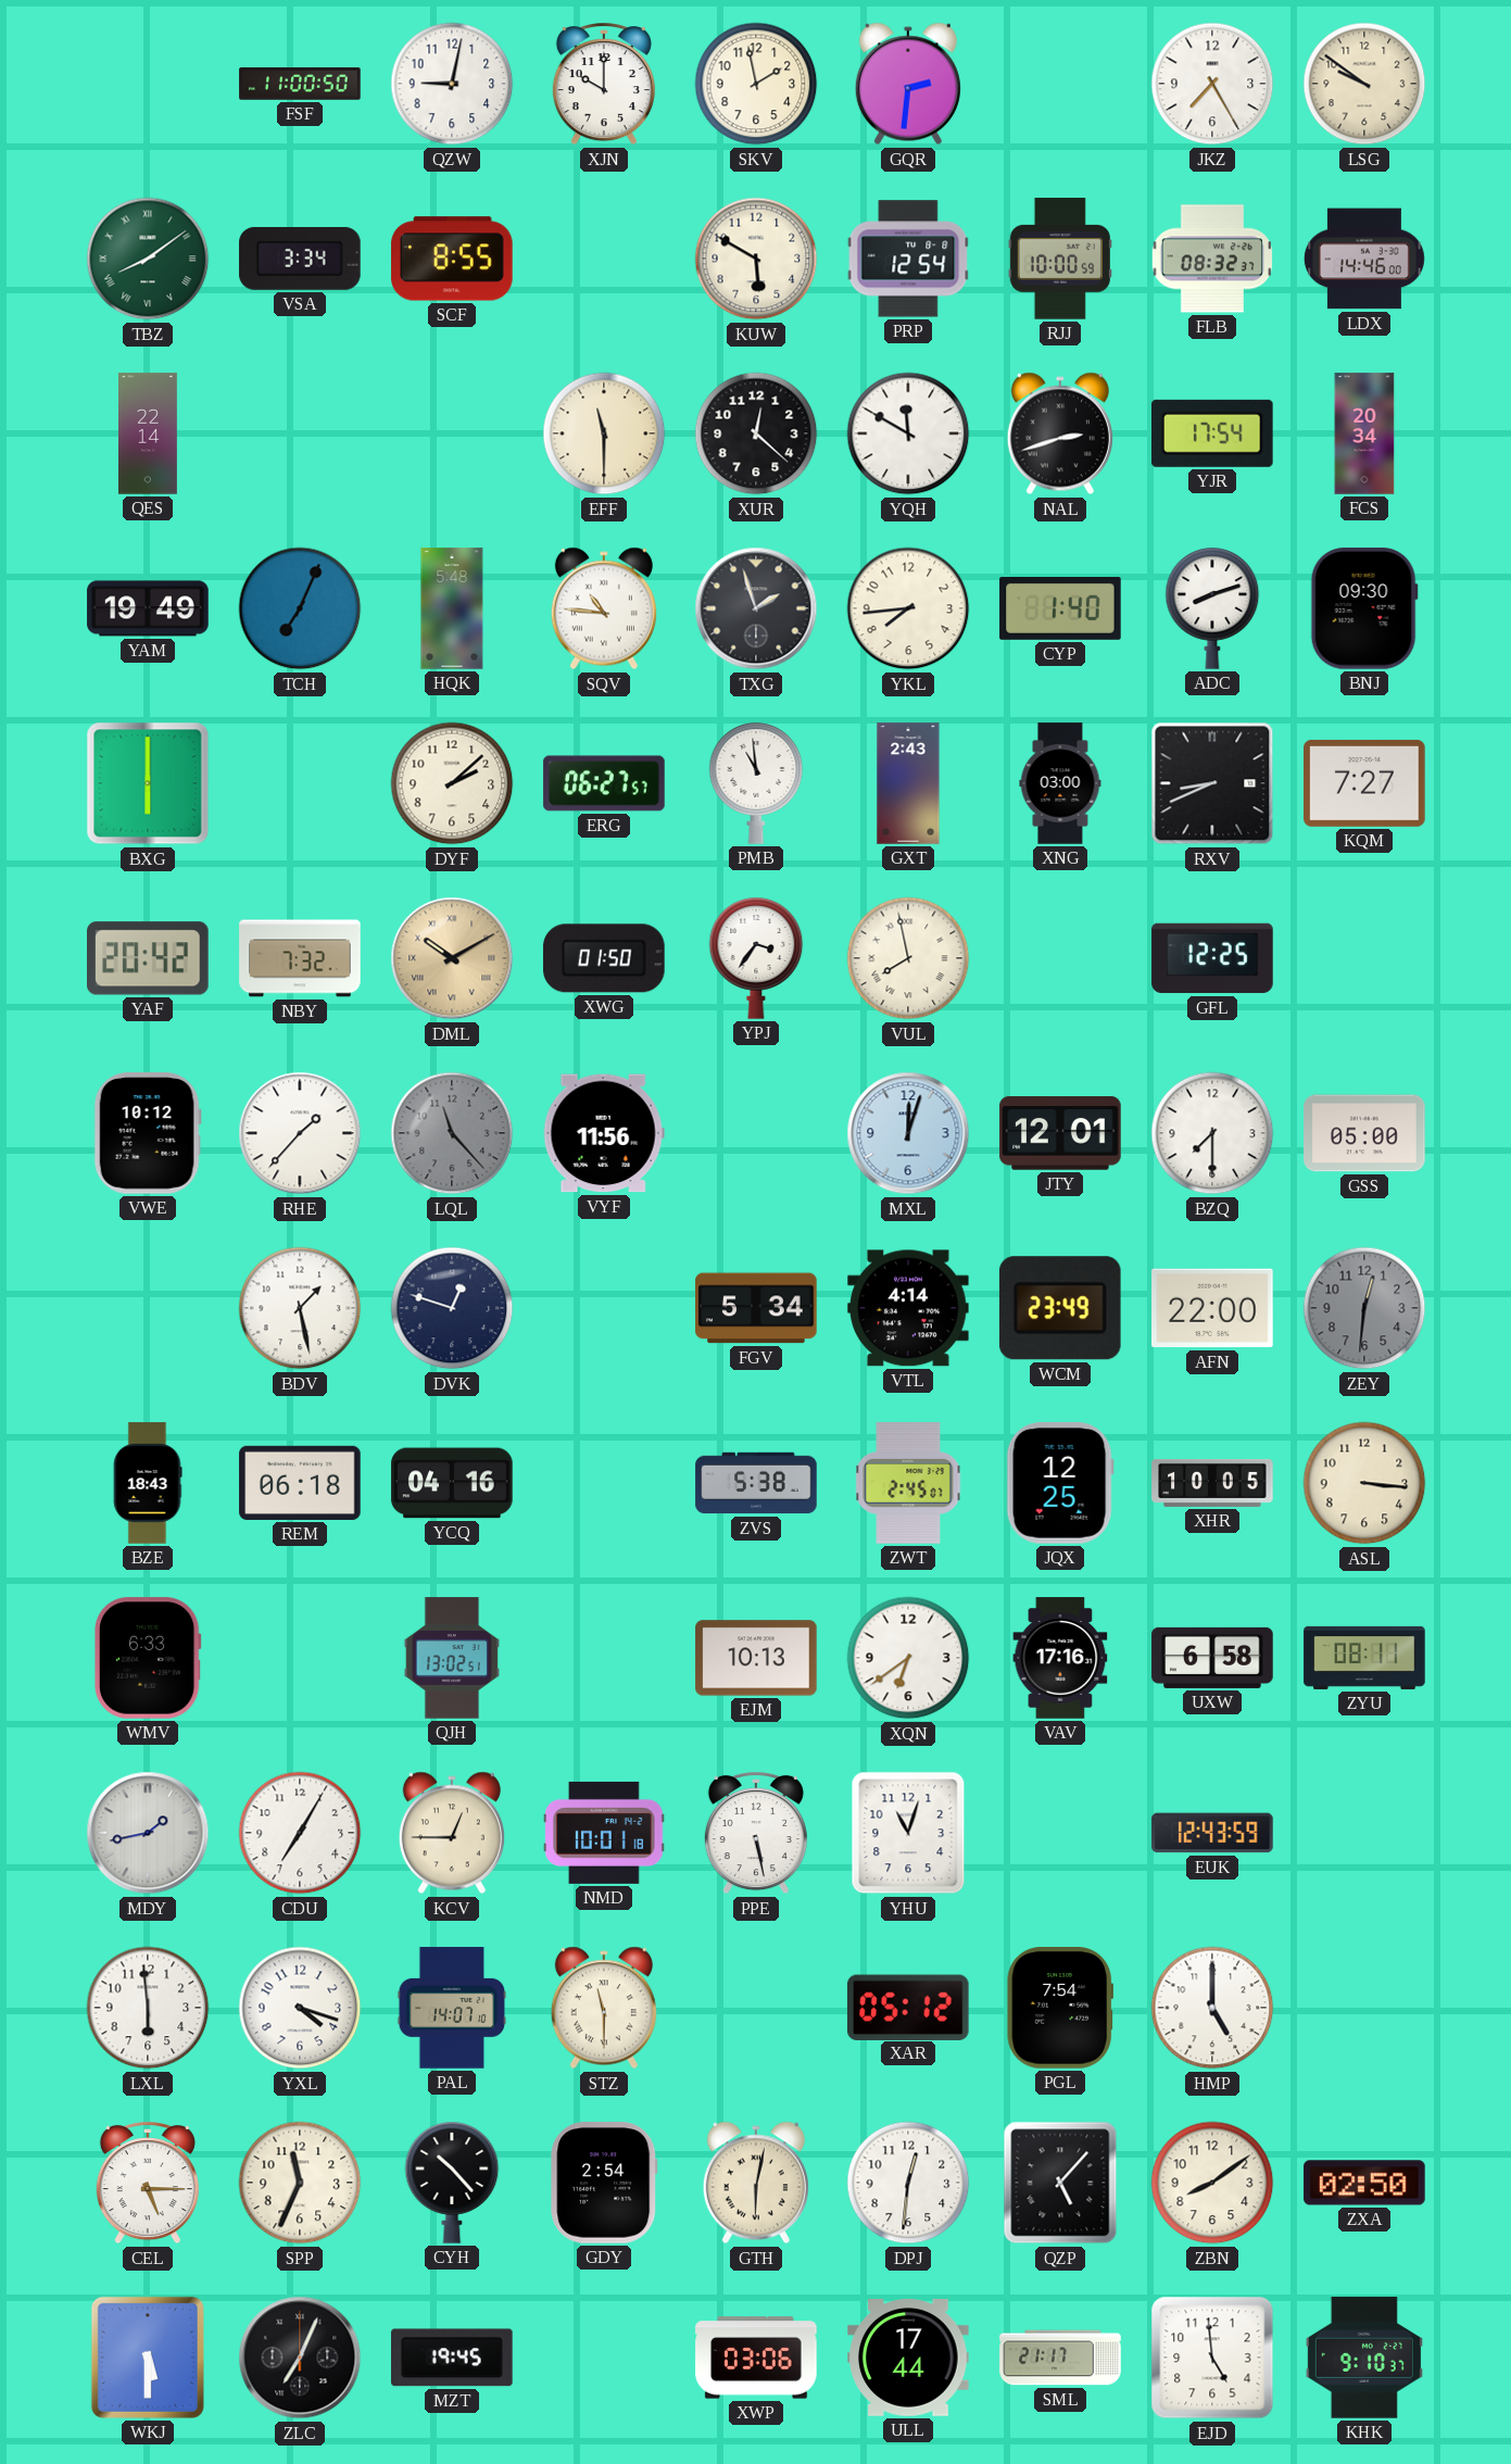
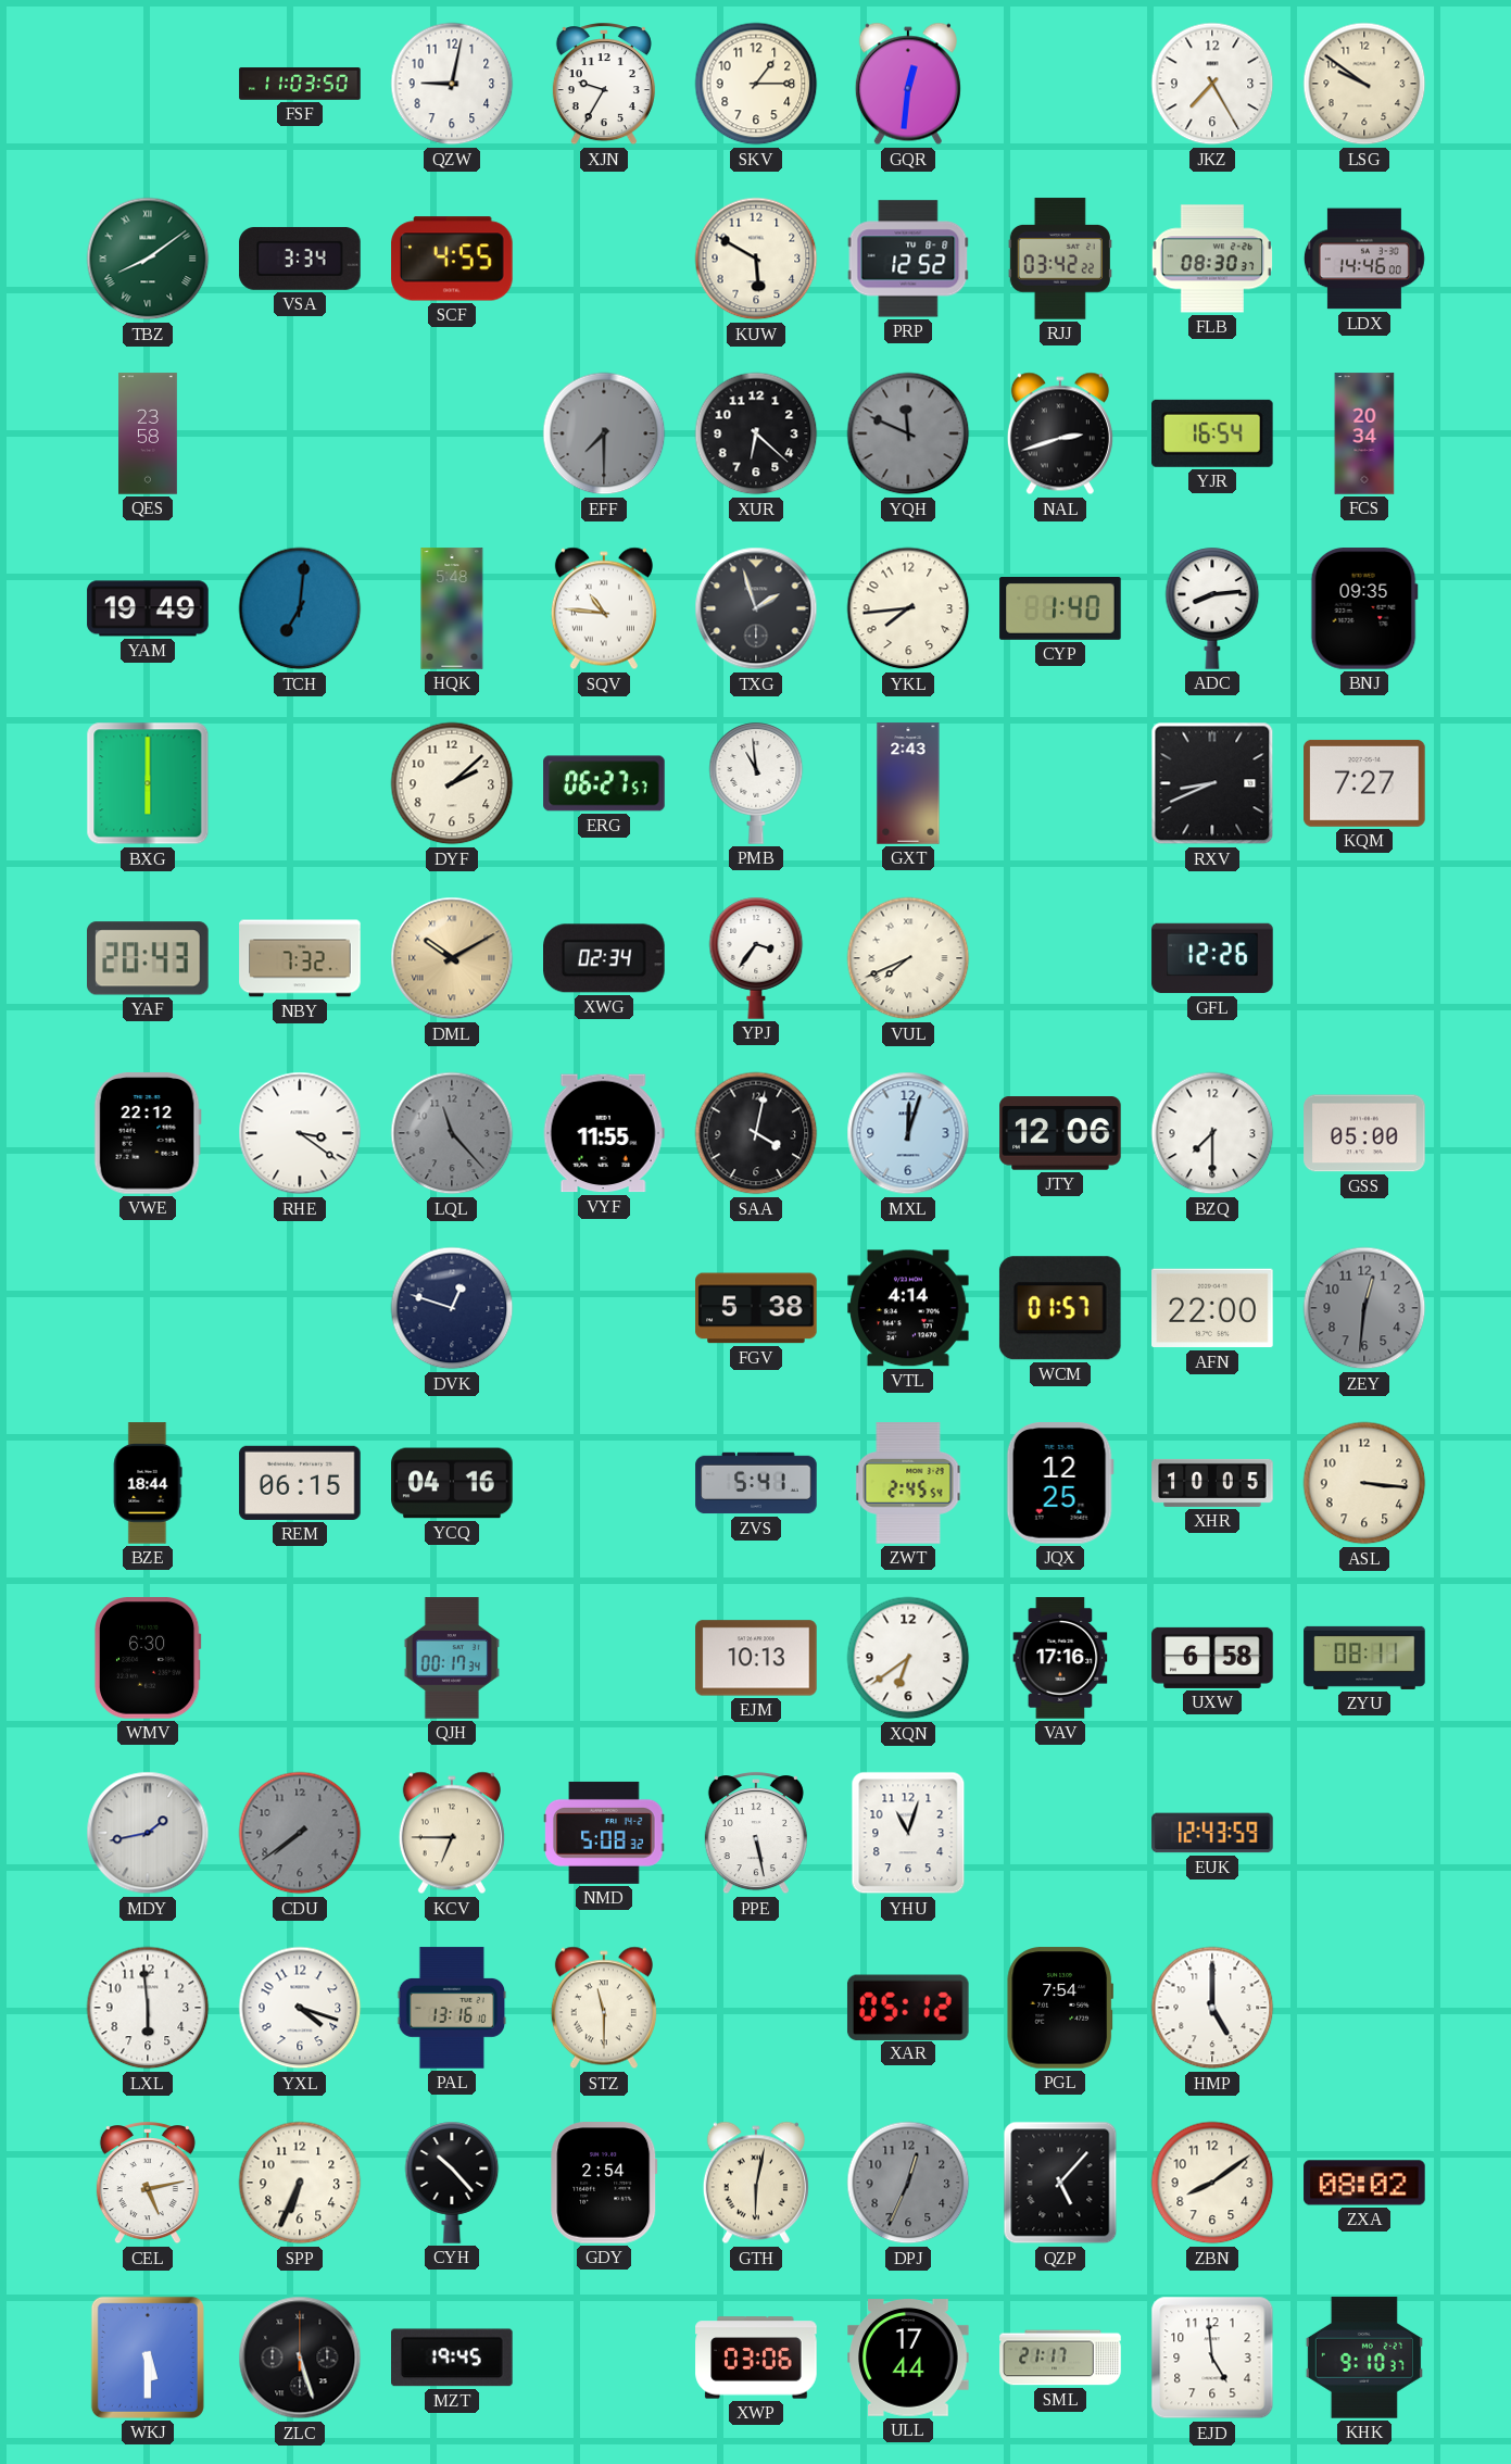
FSF: 11:00 -> 11:03
XJN: 10:00 -> 9:35
SKV: 1:58 -> 1:15
GQR: 2:31 -> 12:31
SCF: 8:55 -> 4:55
PRP: 12:54 -> 12:52
RJJ: 10:00 -> 03:42
FLB: 08:32 -> 08:30
QES: 22:14 -> 23:58
EFF: 11:30 -> 7:30
EFF dial: cream -> grey
XUR: 12:22 -> 6:22
YQH: 11:50 -> 11:49
YQH dial: white -> grey
YJR: 17:54 -> 16:54
TCH: 7:04 -> 7:01
ADC: 8:12 -> 8:14
BNJ: 09:30 -> 09:35
XNG: 03:00 -> none
YAF: 20:42 -> 20:43
XWG: 01:50 -> 02:34
VUL: 7:58 -> 7:41
GFL: 12:25 -> 12:26
VWE: 10:12 -> 22:12
RHE: 1:37 -> 3:21
VYF: 11:56 -> 11:55
SAA: none -> 4:02
JTY: 12:01 -> 12:06
BDV: 1:28 -> none
FGV: 5:34 -> 5:38
WCM: 23:49 -> 01:57
BZE: 18:43 -> 18:44
REM: 06:18 -> 06:15
ZVS: 5:38 -> 5:41
ZWT: 2:45:07 -> 2:45:54
WMV: 6:33 -> 6:30
QJH: 13:02 -> 00:17
CDU: 7:05 -> 7:39
CDU dial: white -> grey
KCV: 12:45 -> 6:45
NMD: 10:01 -> 5:08
PAL: 14:07 -> 13:16
CEL: 5:15 -> 5:13
SPP: 11:34 -> 6:34
DPJ: 12:31 -> 12:34
DPJ dial: white -> grey
ZXA: 02:50 -> 08:02
ZLC: 7:04 -> 5:27
